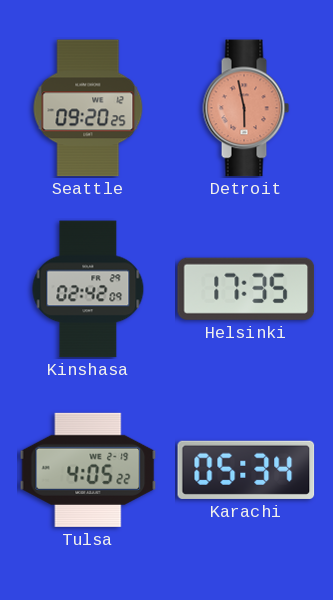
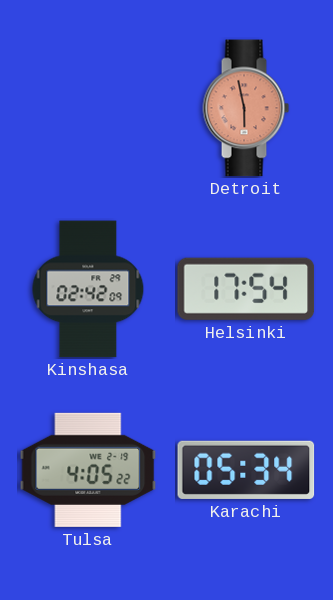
Seattle: 09:20 -> none
Helsinki: 17:35 -> 17:54
